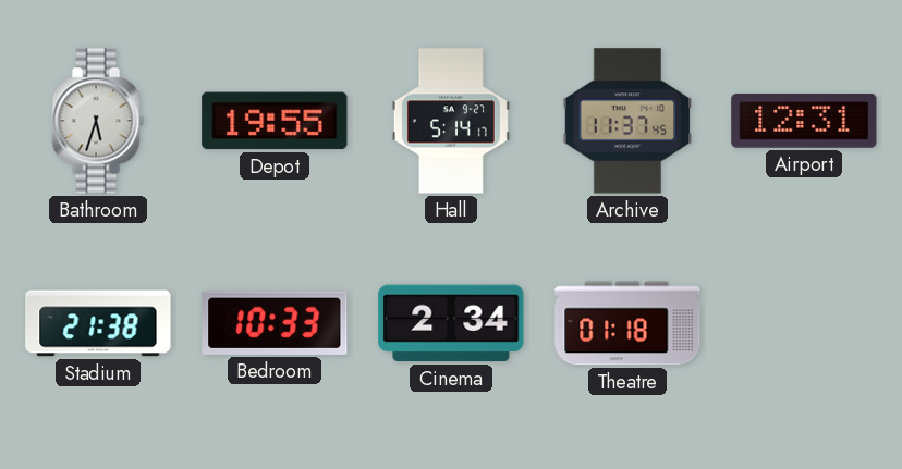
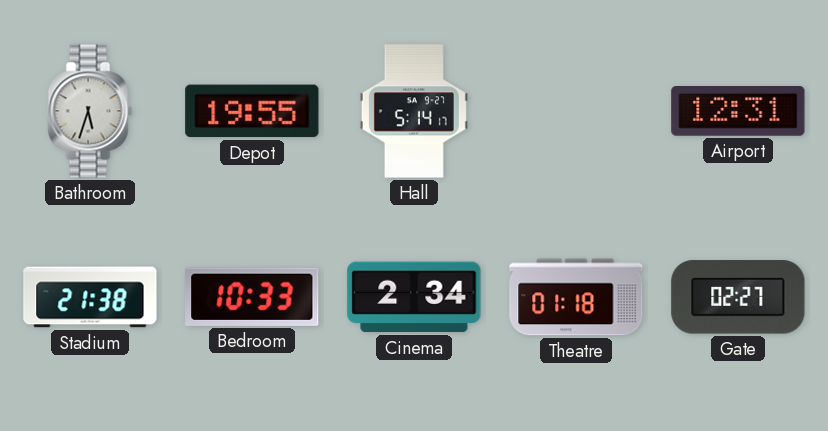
Archive: 11:37 -> none
Gate: none -> 02:27
